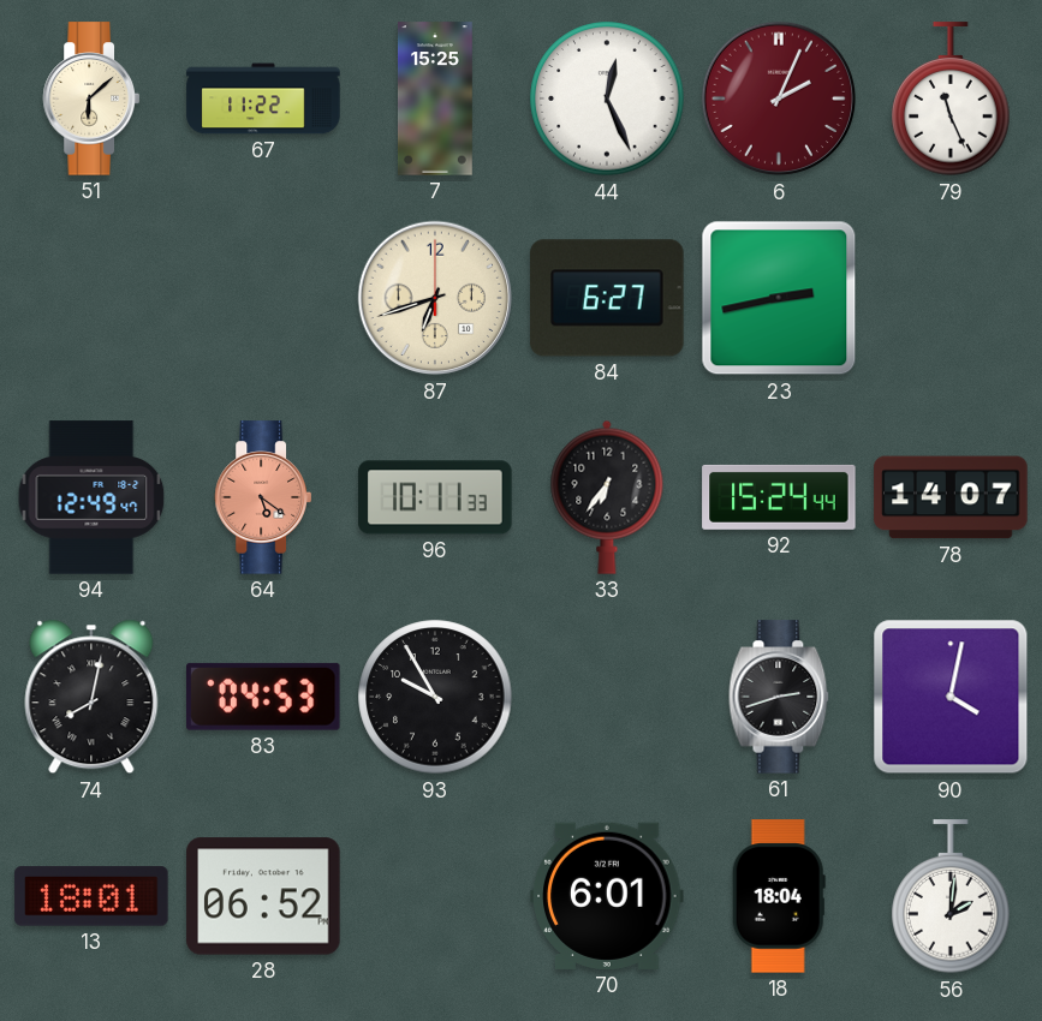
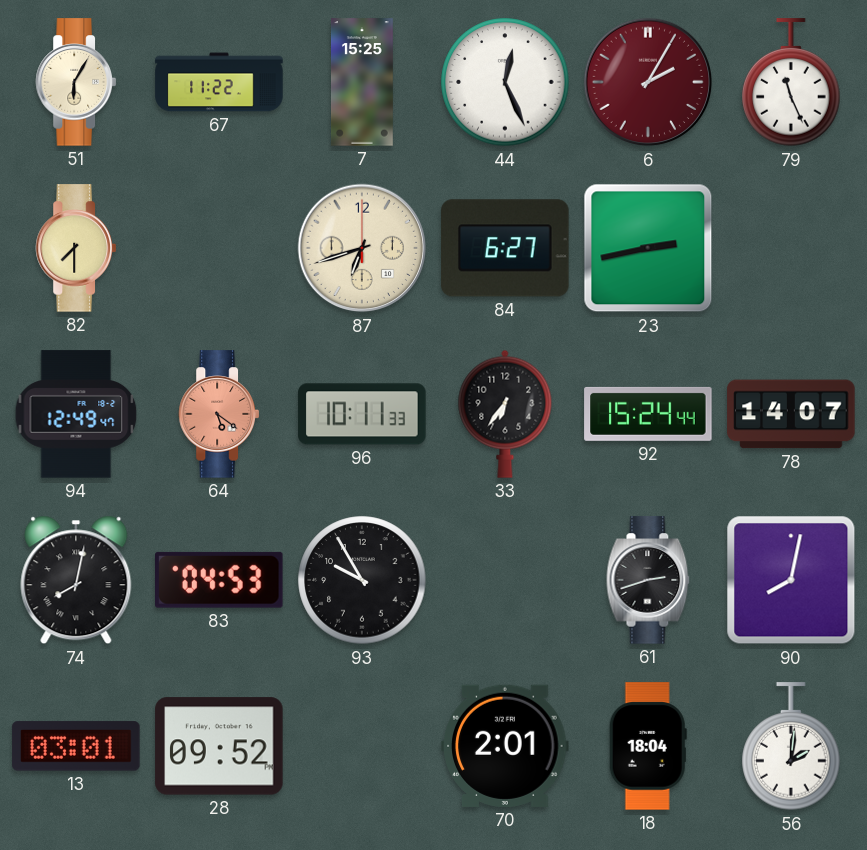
51: 6:08 -> 6:05
6: 2:04 -> 2:05
82: none -> 7:30
90: 4:02 -> 8:02
13: 18:01 -> 03:01
28: 06:52 -> 09:52
70: 6:01 -> 2:01
